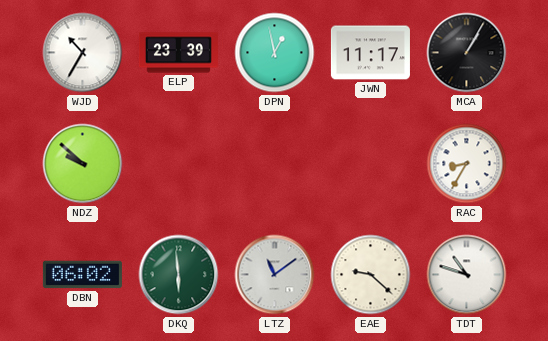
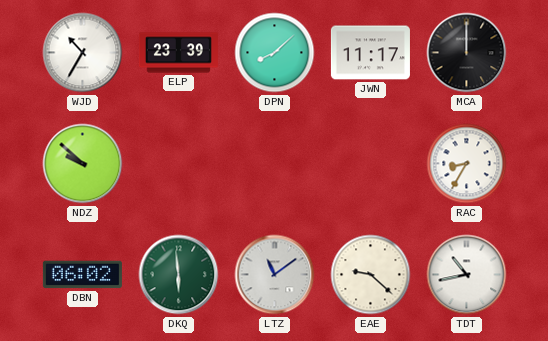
DPN: 12:58 -> 8:08
MCA: 1:05 -> 12:00
TDT: 10:48 -> 10:43
